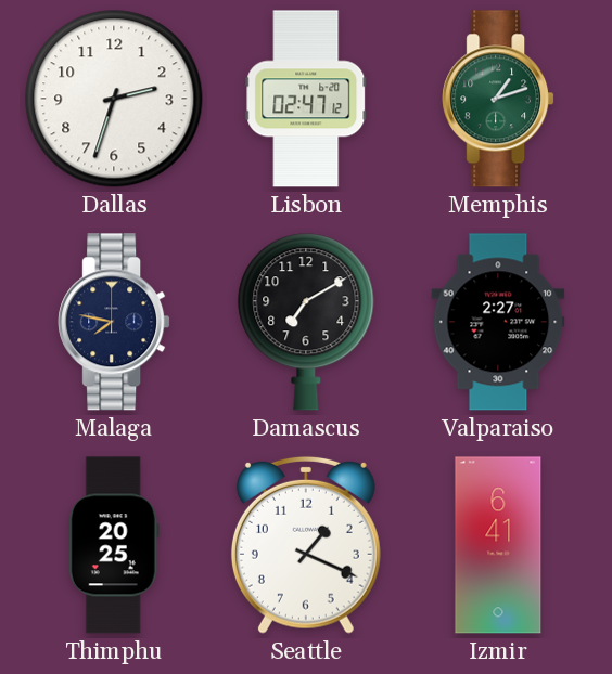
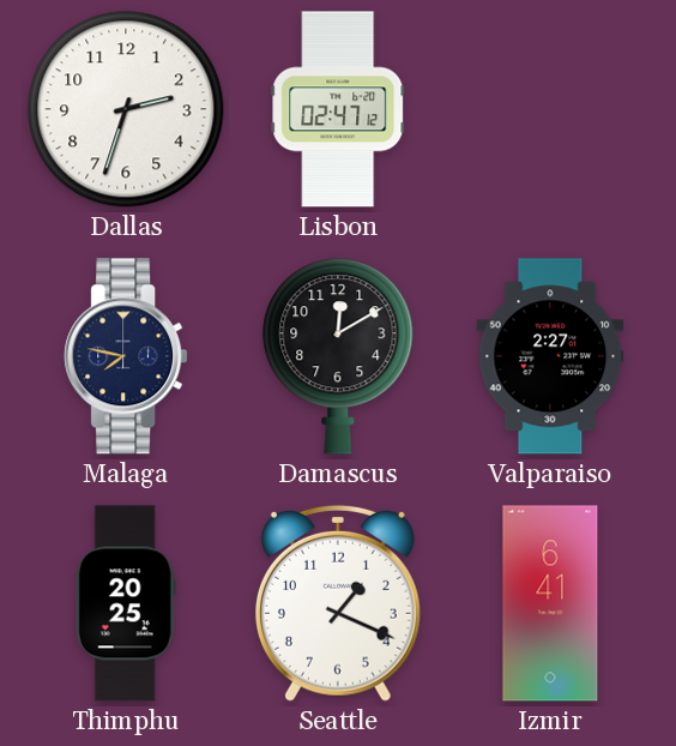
Memphis: 1:12 -> none
Damascus: 7:10 -> 12:10
